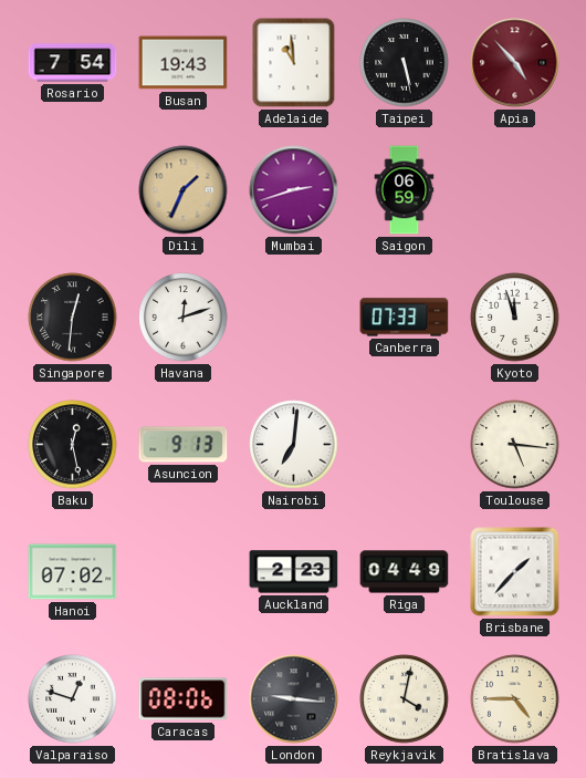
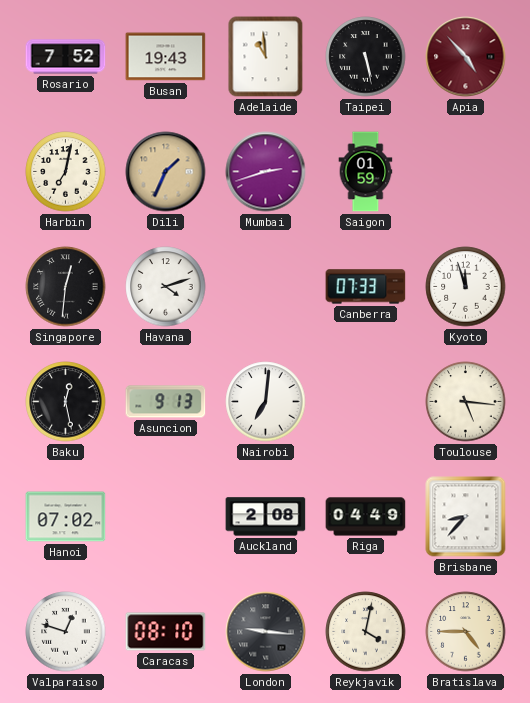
Rosario: 7:54 -> 7:52
Harbin: none -> 7:02
Saigon: 06:59 -> 01:59
Havana: 12:12 -> 4:12
Auckland: 2:23 -> 2:08
Brisbane: 1:37 -> 8:37
Caracas: 08:06 -> 08:10
